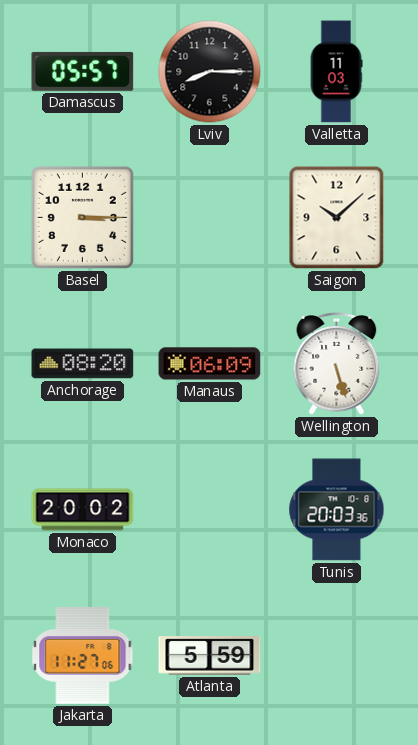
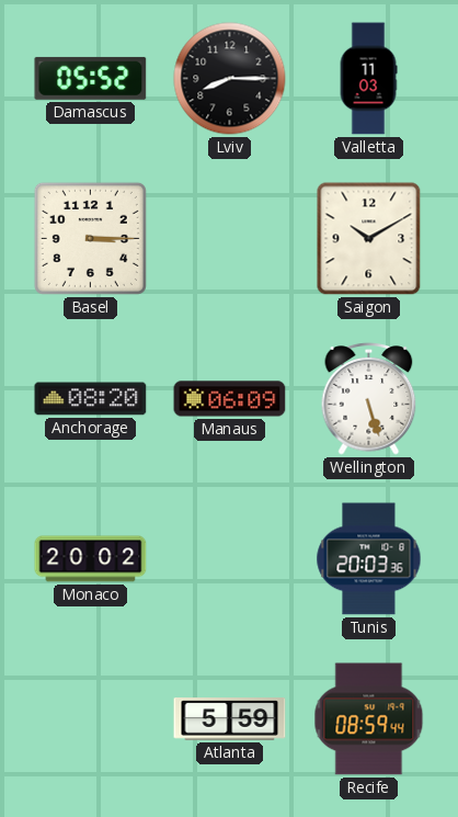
Damascus: 05:57 -> 05:52
Saigon: 10:08 -> 10:10
Jakarta: 11:27 -> none
Recife: none -> 08:59
